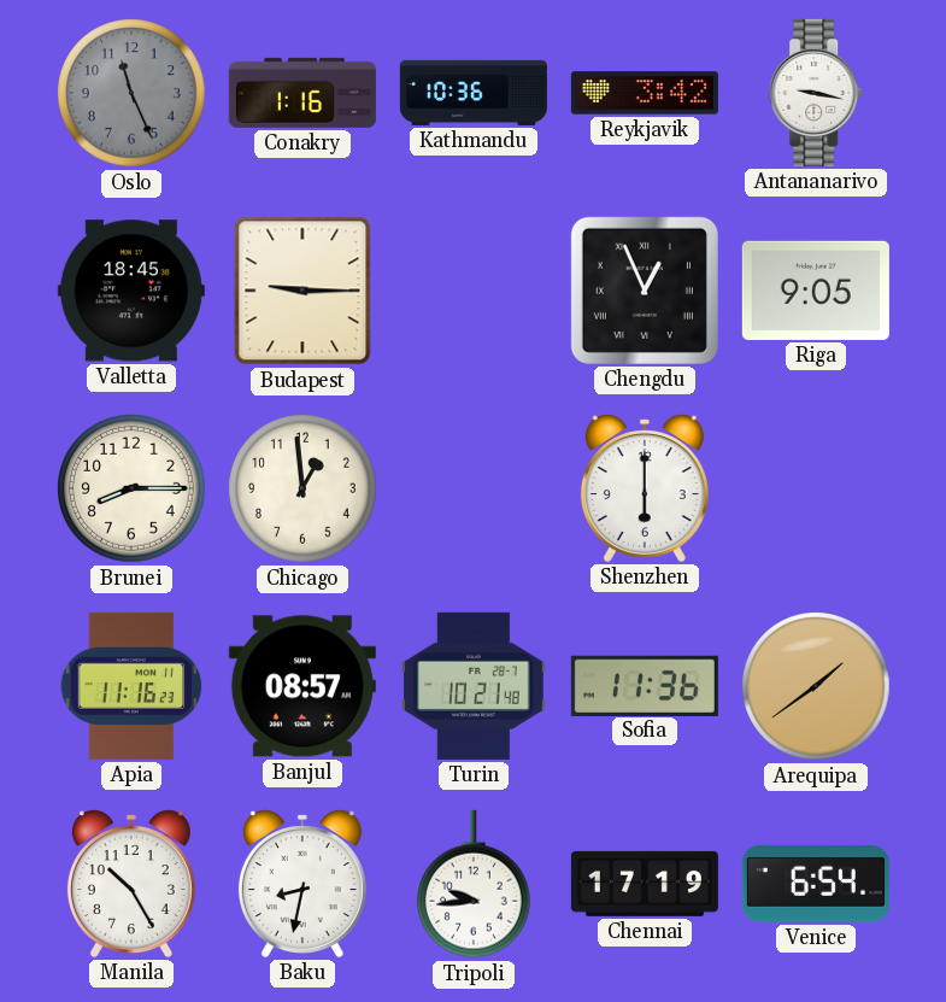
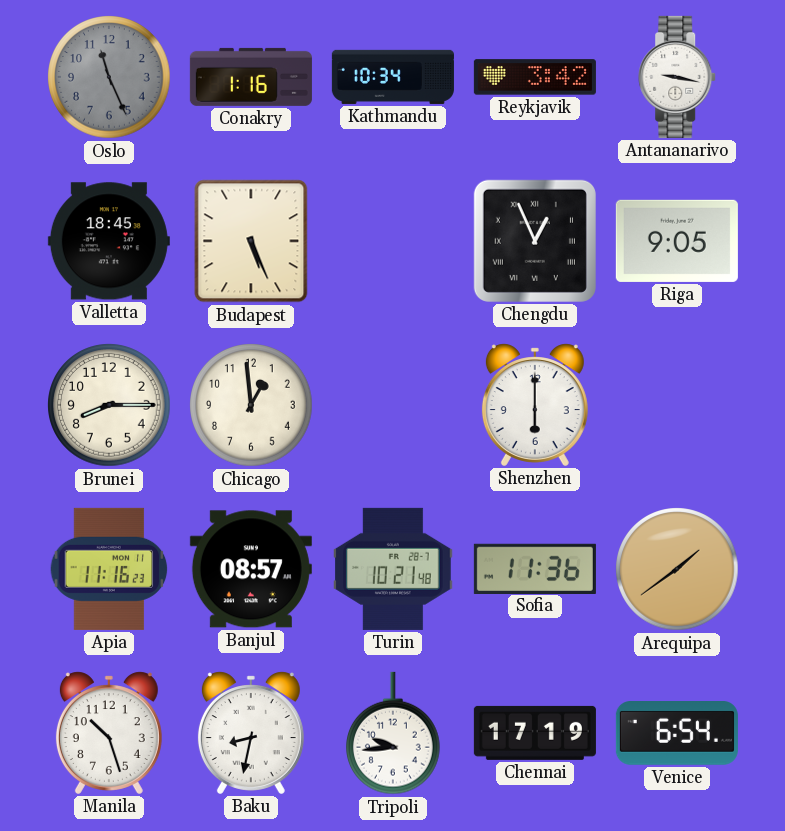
Kathmandu: 10:36 -> 10:34
Budapest: 9:15 -> 5:26
Manila: 10:25 -> 10:27
